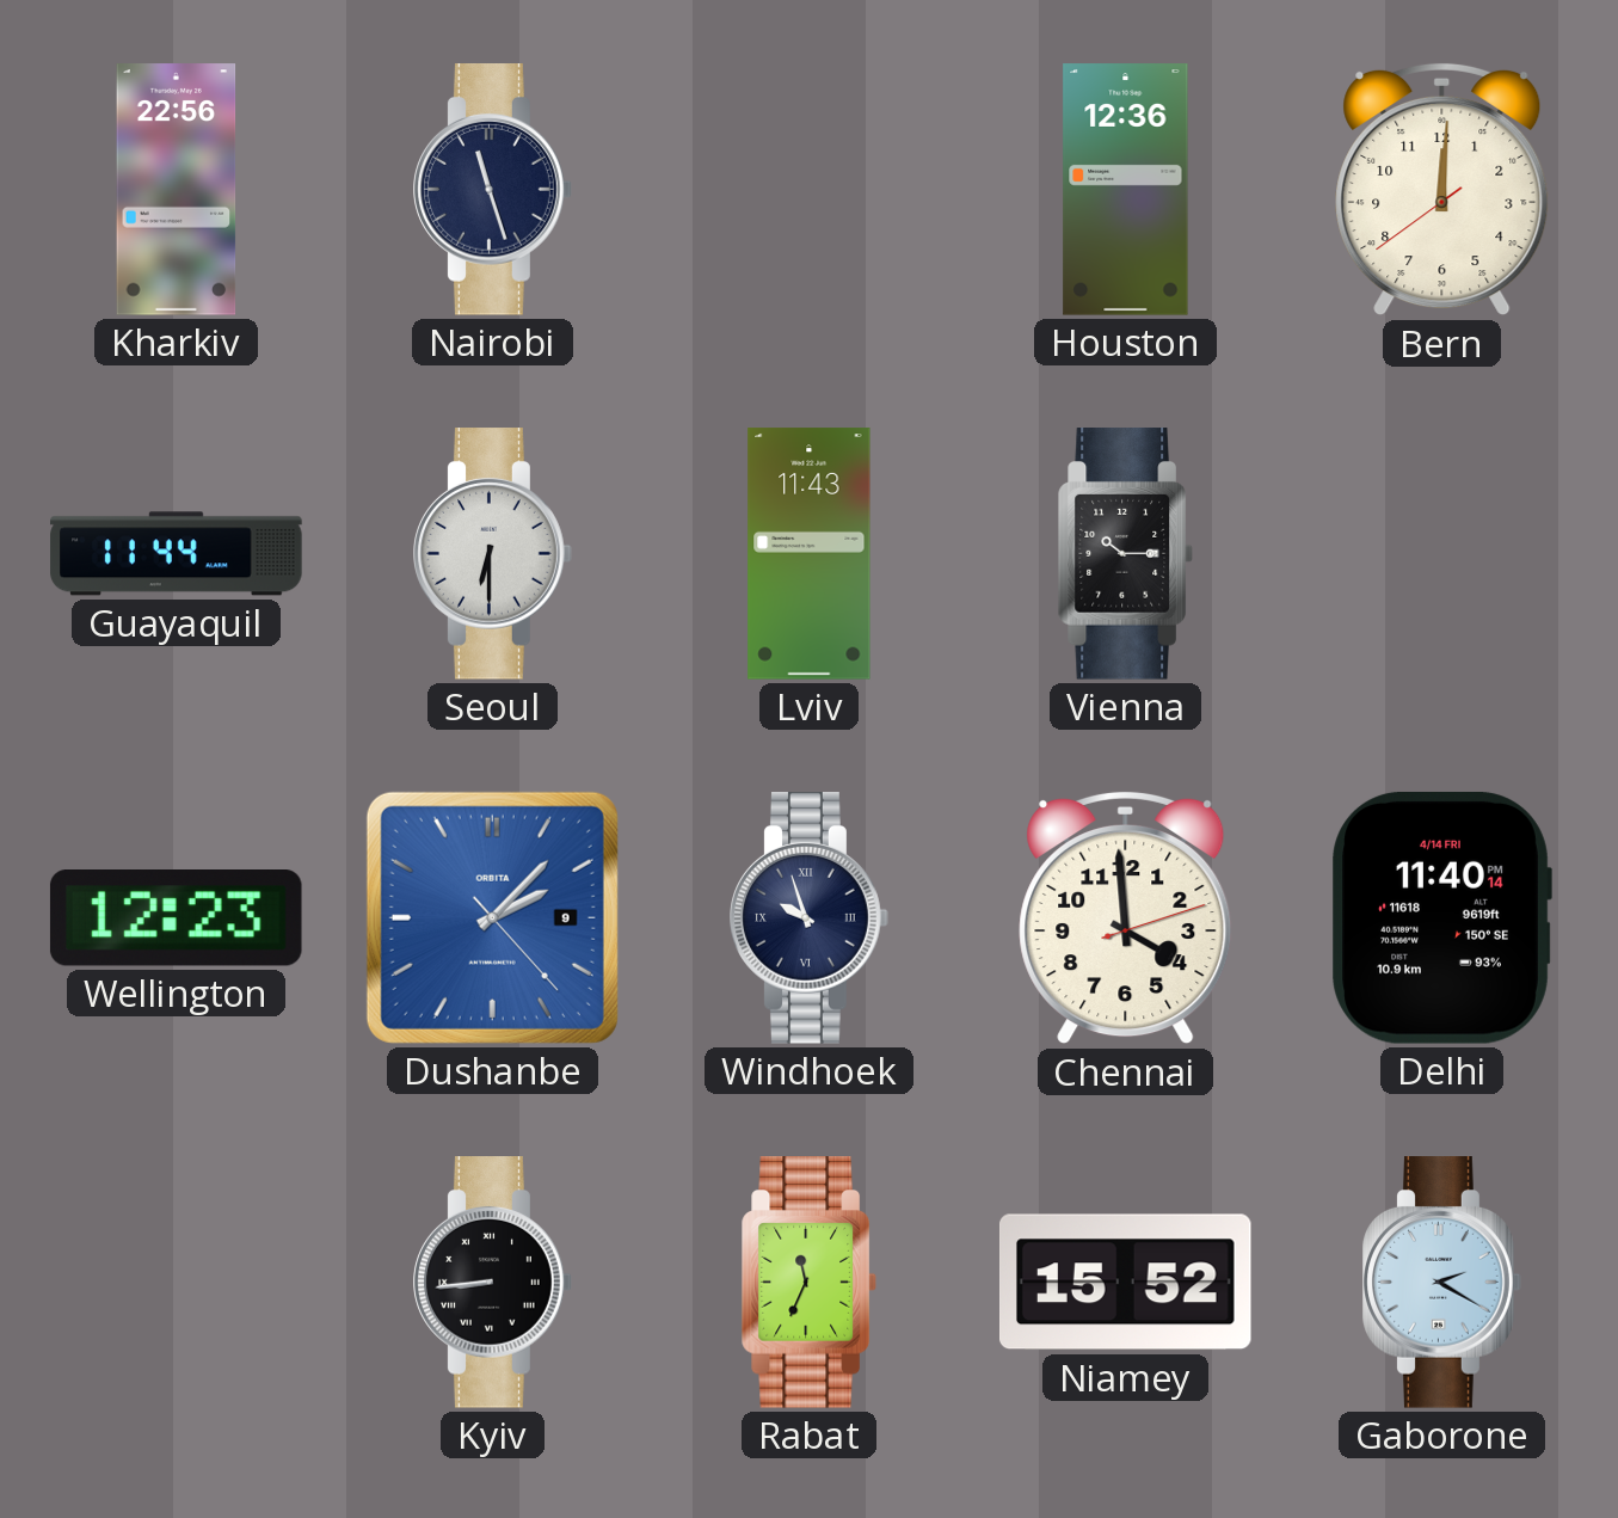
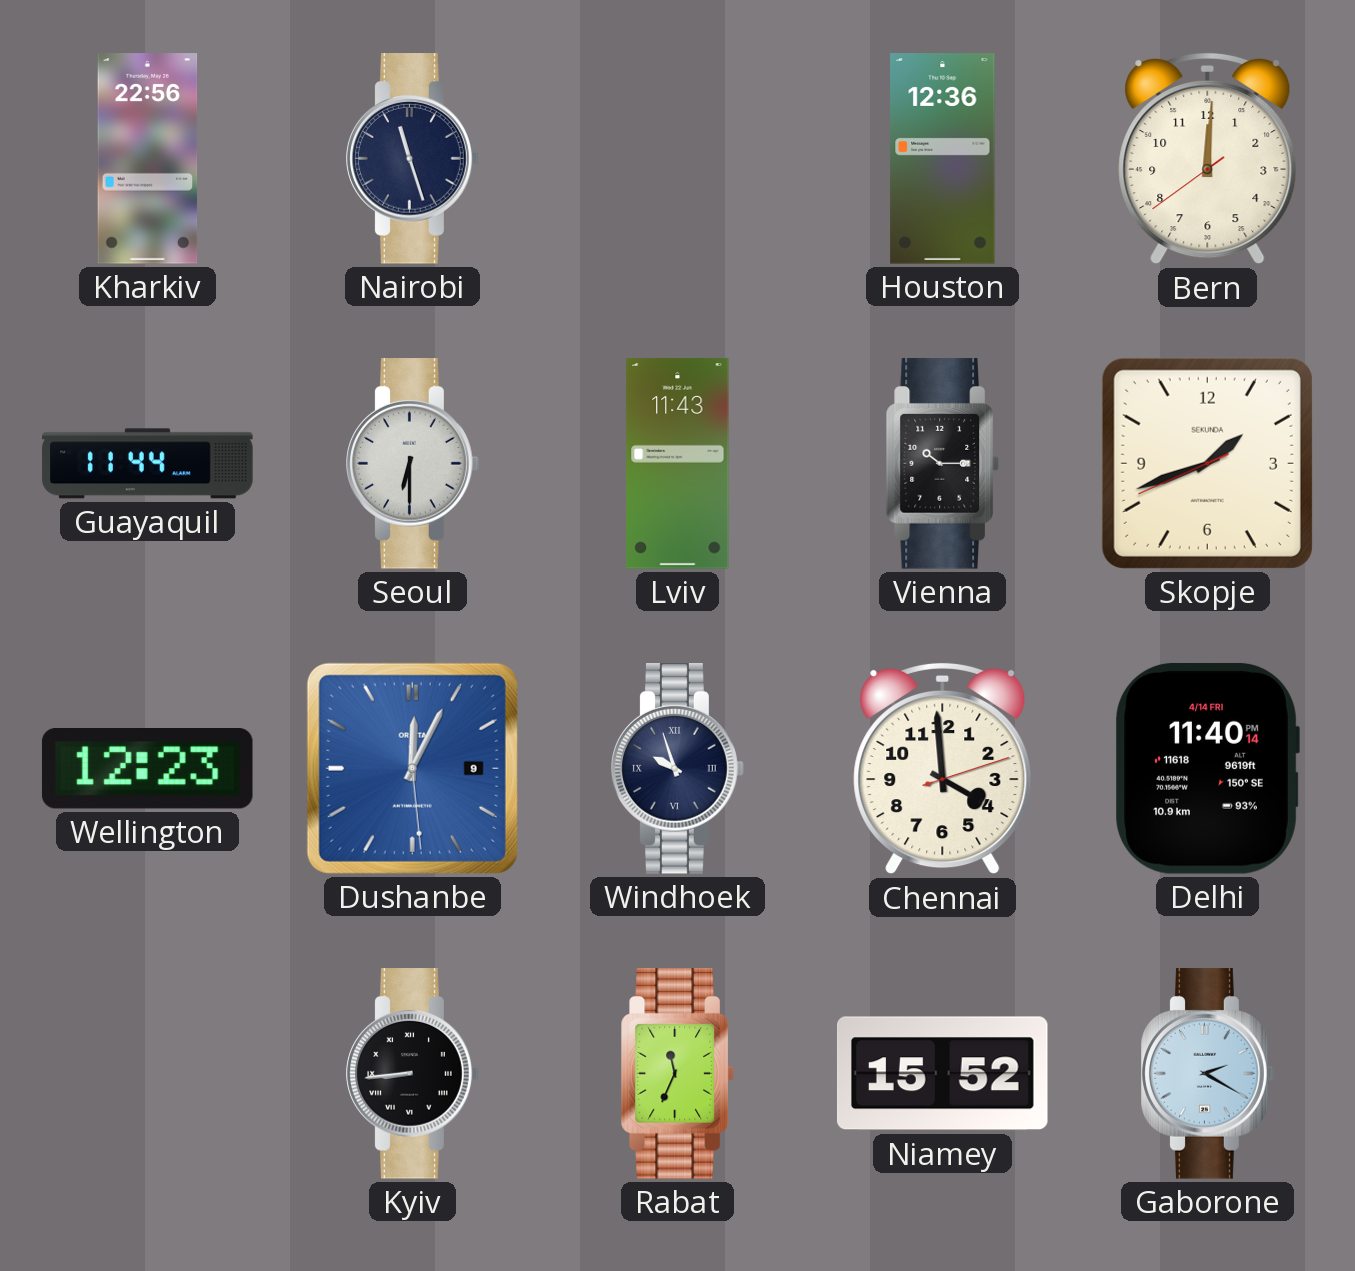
Skopje: none -> 1:41
Dushanbe: 2:07 -> 12:04
